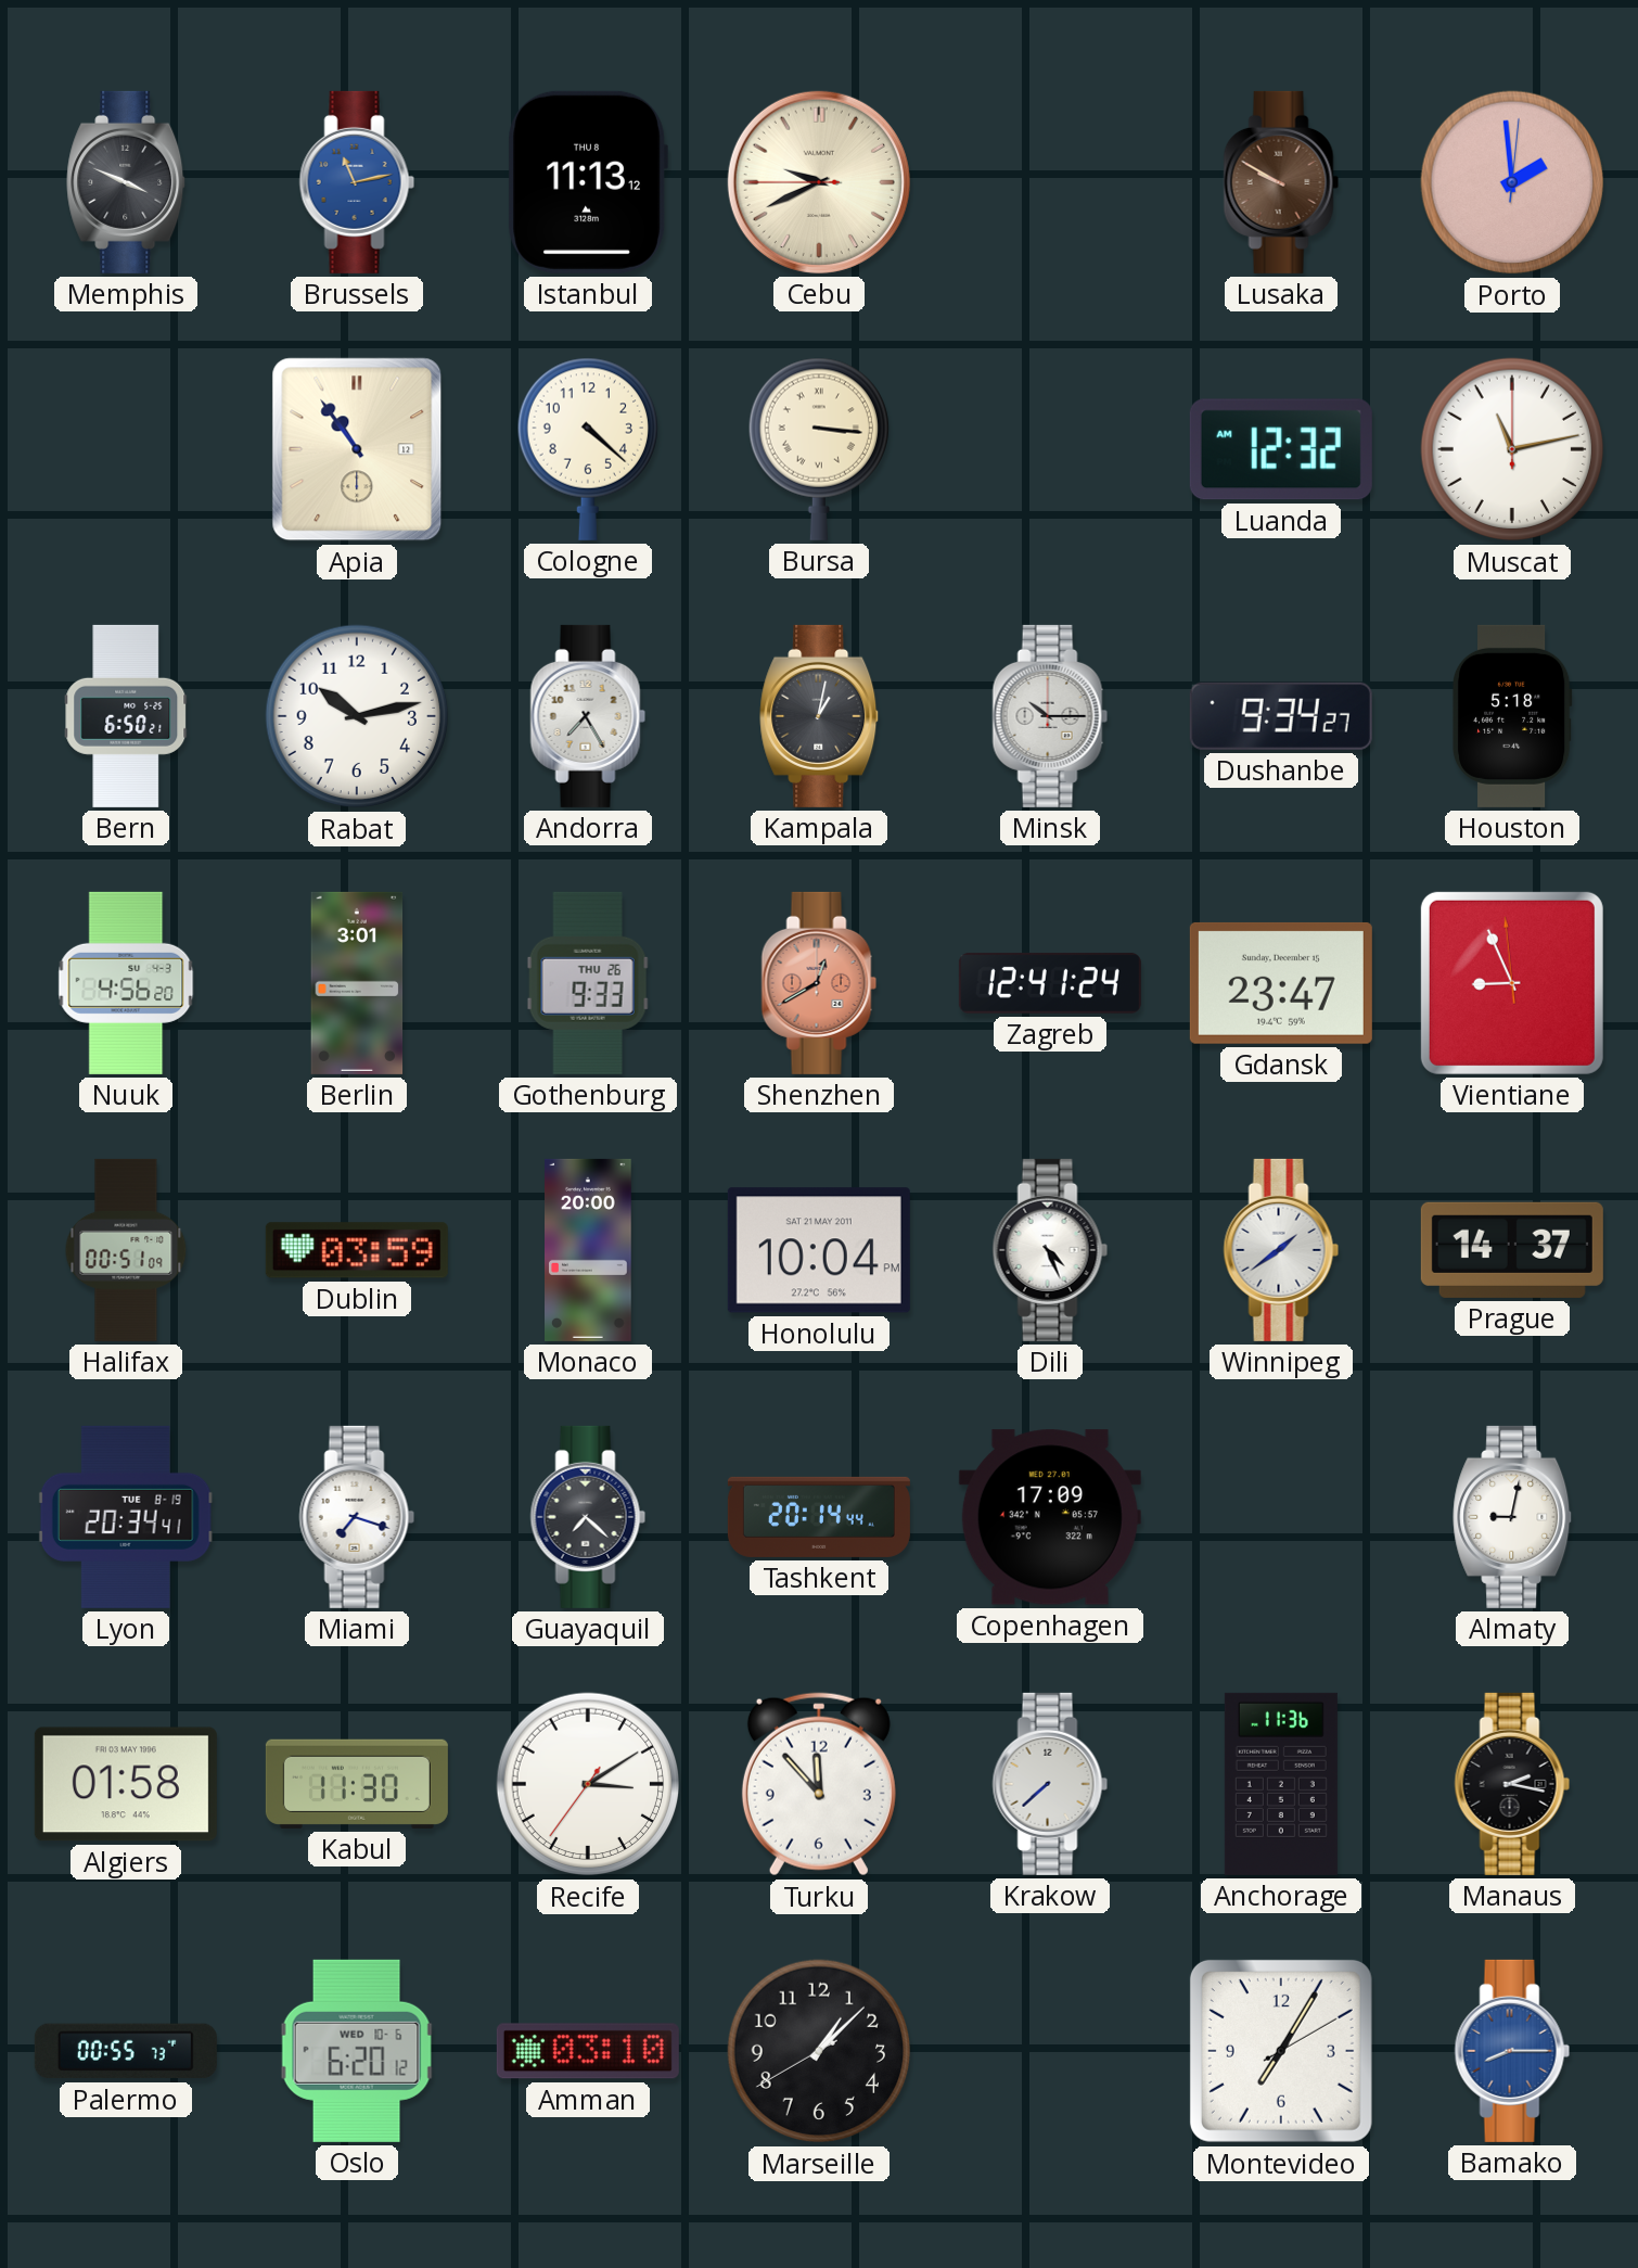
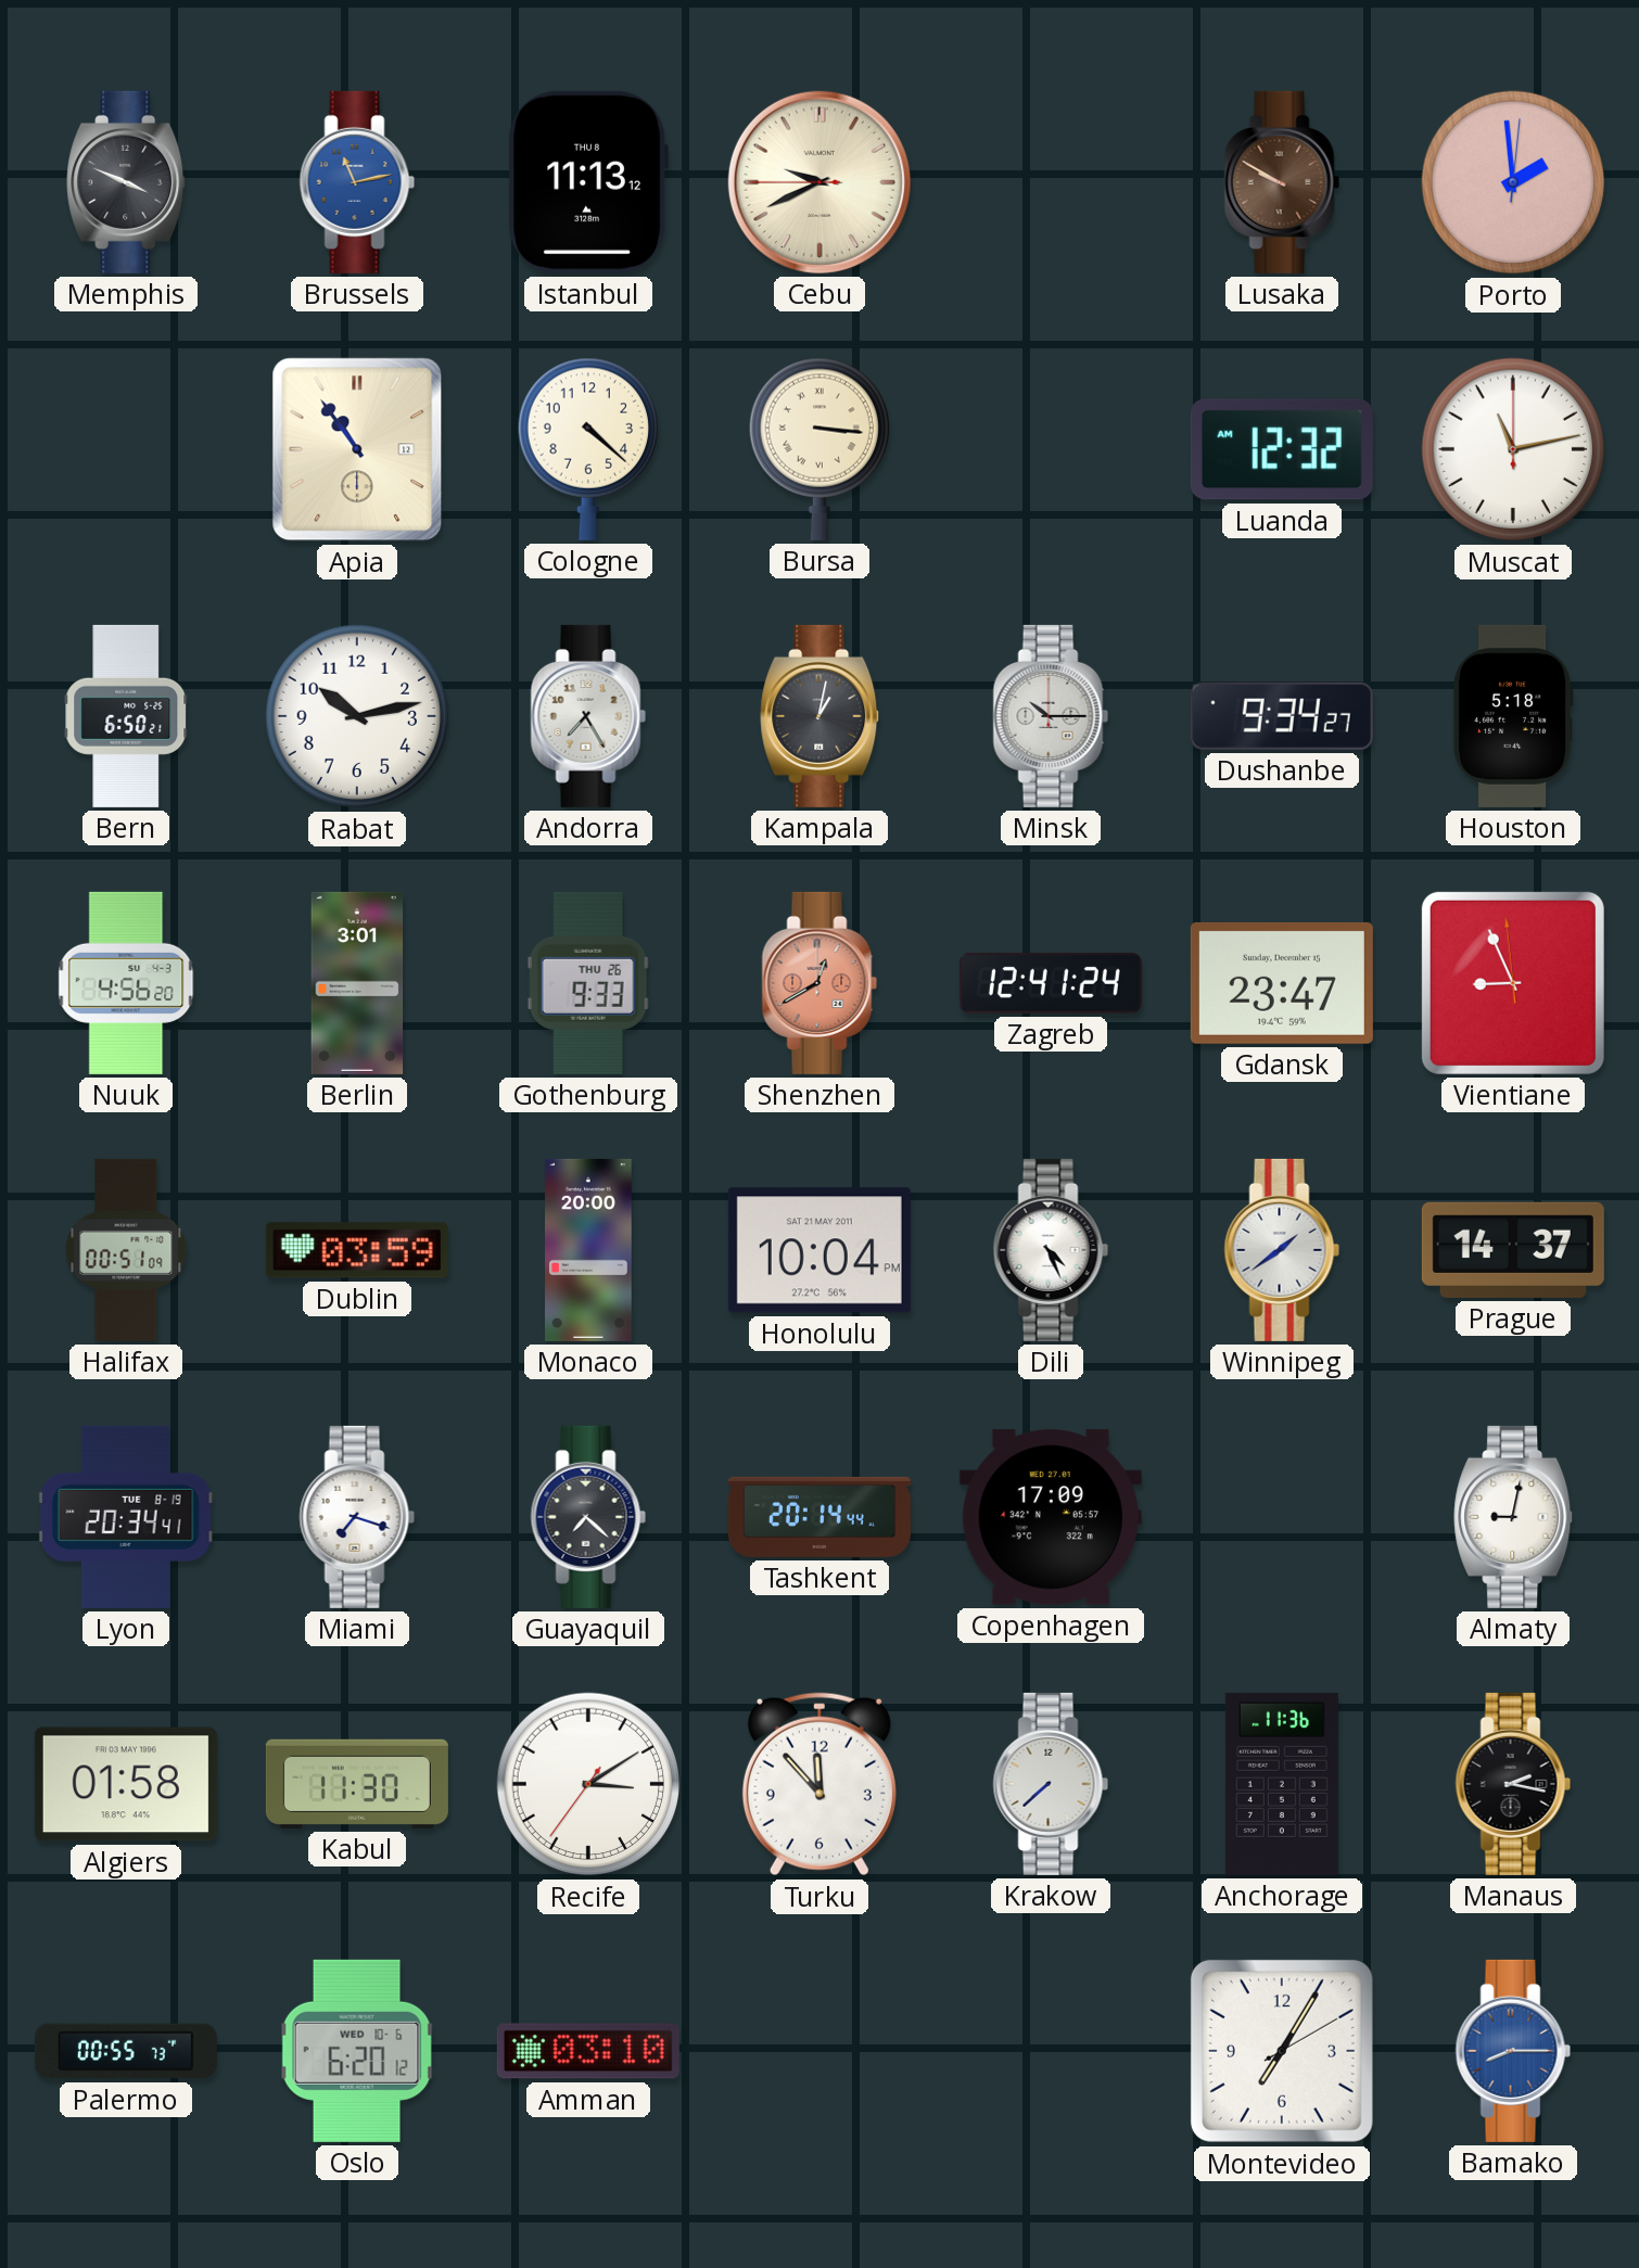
Marseille: 1:07 -> none
